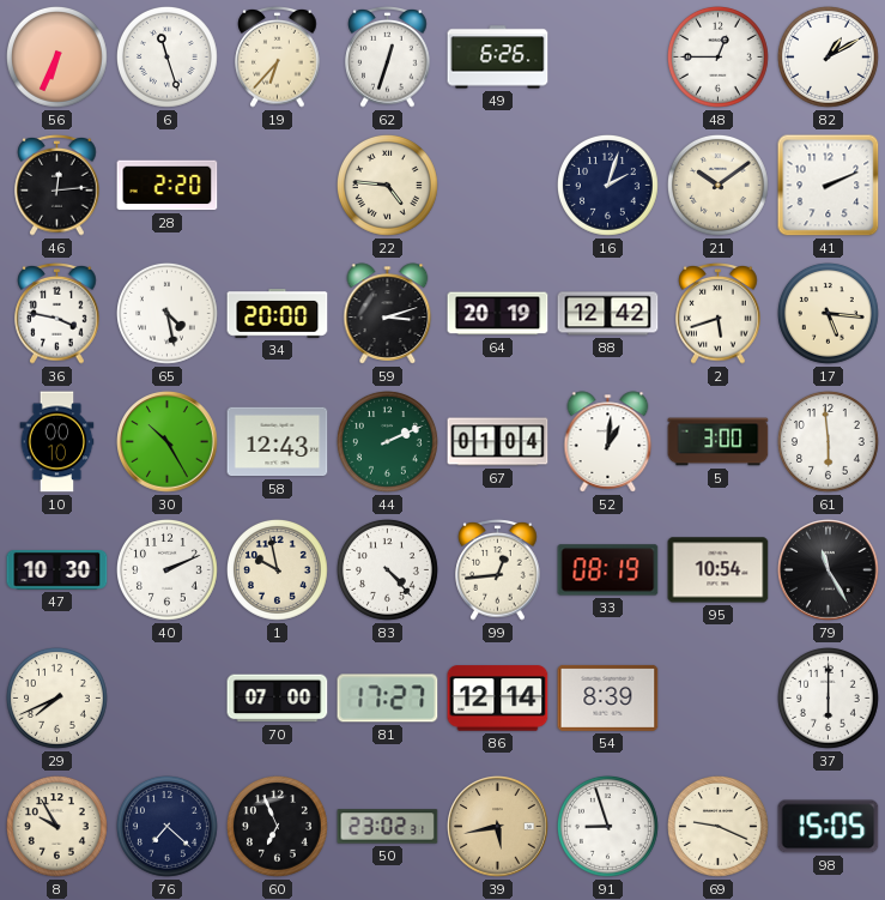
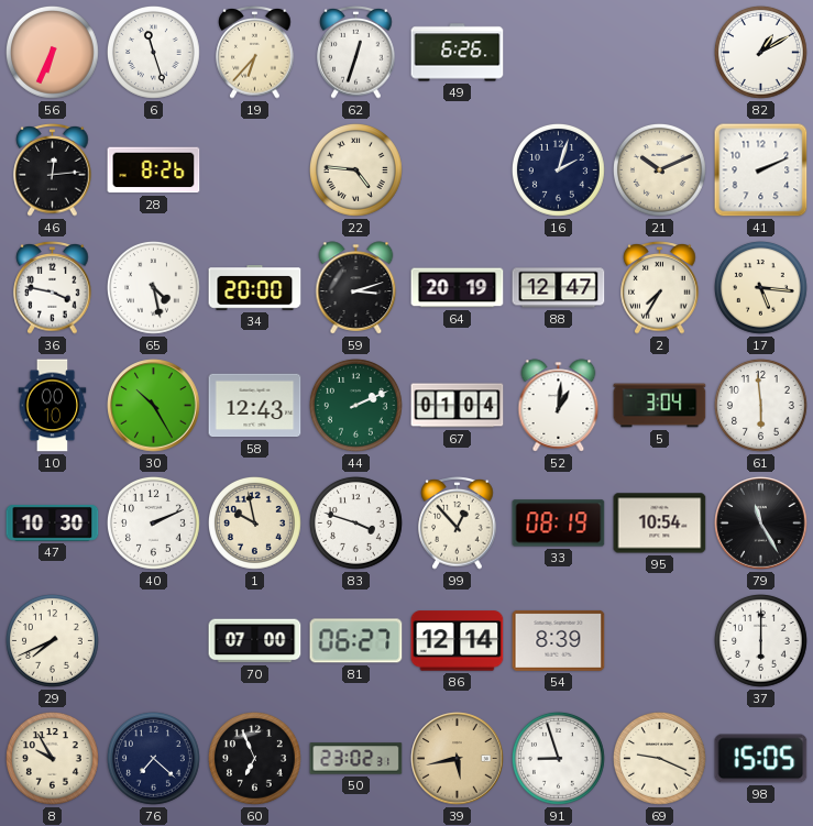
48: 12:45 -> none
28: 2:20 -> 8:26
21: 10:09 -> 10:11
88: 12:42 -> 12:47
2: 5:42 -> 7:35
5: 3:00 -> 3:04
83: 4:23 -> 3:48
99: 12:44 -> 12:53
81: 17:27 -> 06:27
